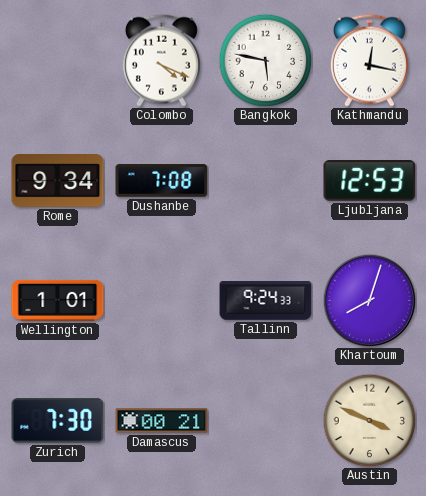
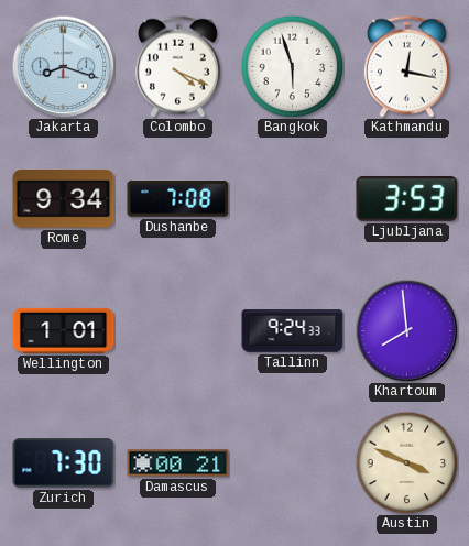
Jakarta: none -> 8:18
Bangkok: 5:47 -> 5:57
Ljubljana: 12:53 -> 3:53
Khartoum: 8:03 -> 7:59
